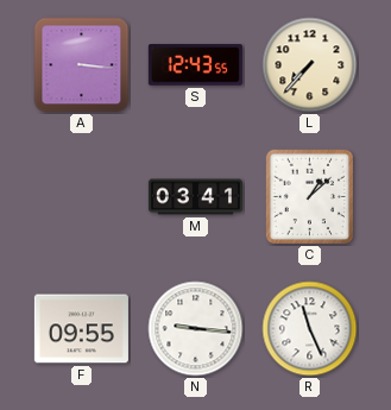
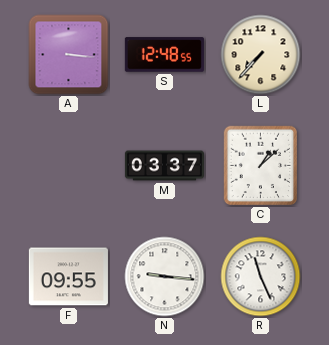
S: 12:43 -> 12:48
M: 03:41 -> 03:37
